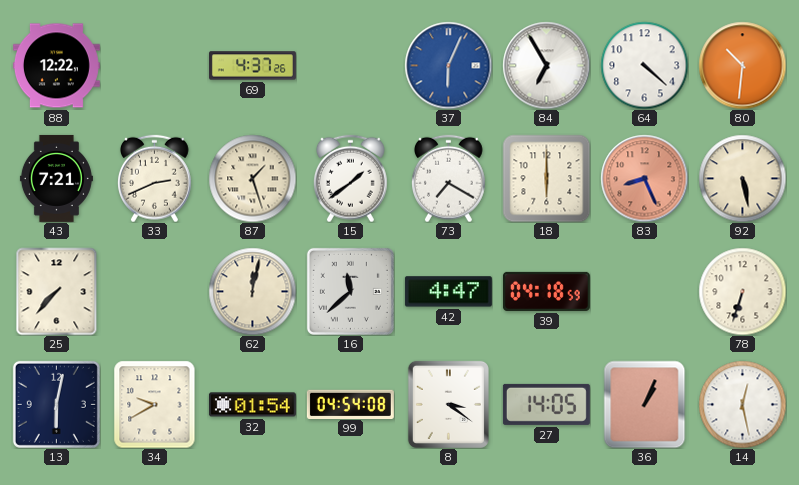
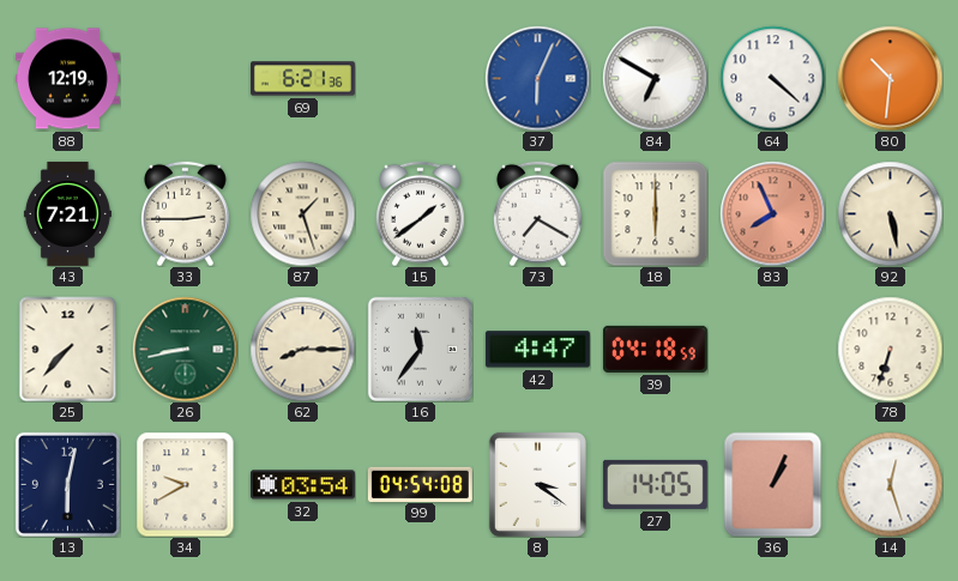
88: 12:22 -> 12:19
69: 4:37 -> 6:21
84: 6:55 -> 6:50
33: 2:41 -> 2:45
83: 8:26 -> 7:56
26: none -> 8:43
62: 12:02 -> 8:15
16: 11:38 -> 11:36
32: 01:54 -> 03:54
14: 12:28 -> 12:27
